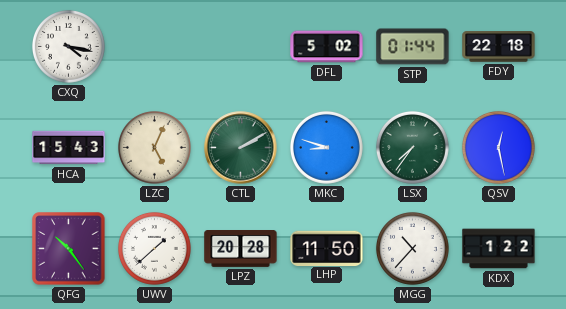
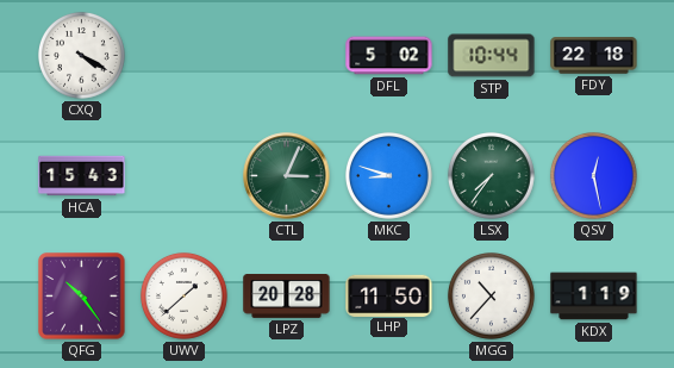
CXQ: 4:17 -> 4:20
STP: 01:44 -> 10:44
LZC: 5:04 -> none
CTL: 2:10 -> 3:04
KDX: 1:22 -> 1:19
